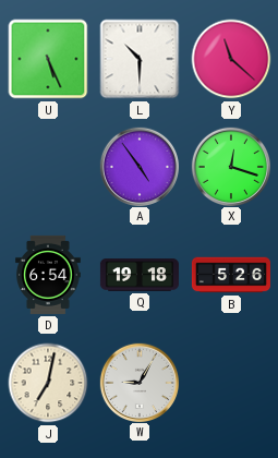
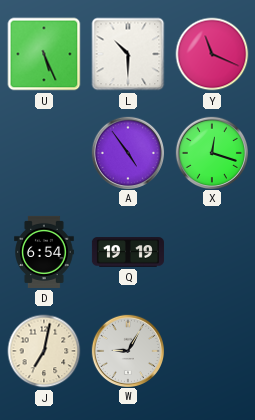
Y: 11:22 -> 11:19
Q: 19:18 -> 19:19
B: 5:26 -> none
